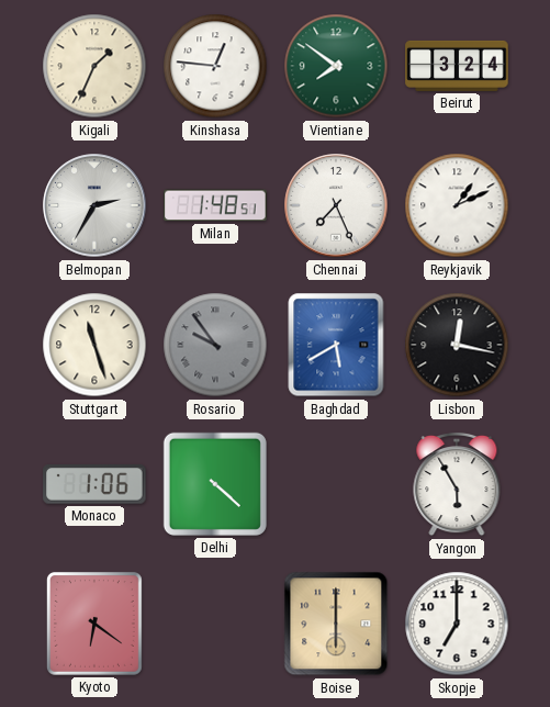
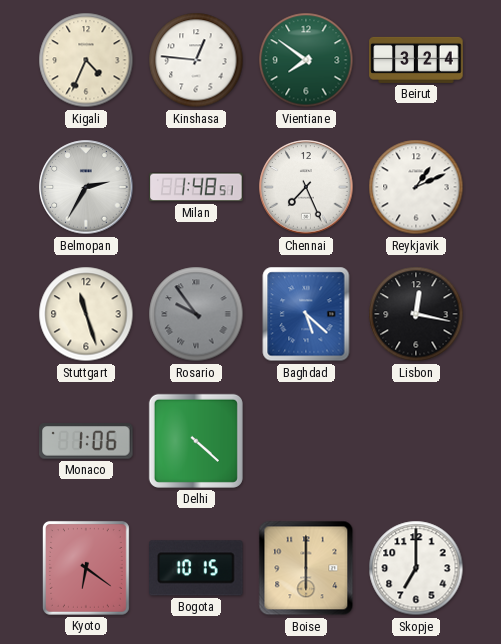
Kigali: 1:34 -> 4:34
Baghdad: 5:40 -> 5:22
Yangon: 5:55 -> none
Bogota: none -> 10:15
